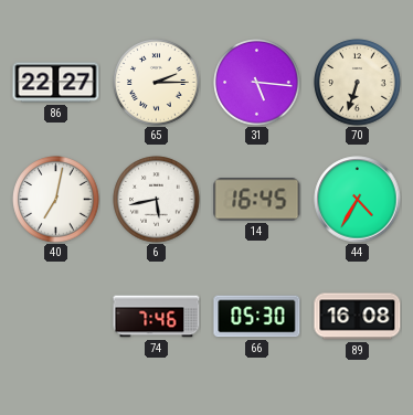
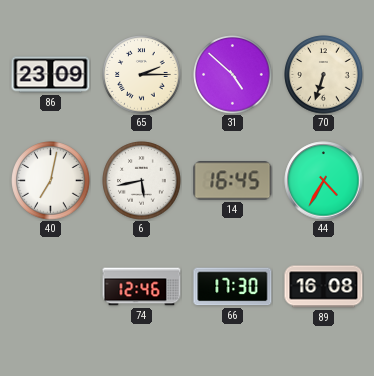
86: 22:27 -> 23:09
31: 5:16 -> 4:52
74: 7:46 -> 12:46
66: 05:30 -> 17:30
